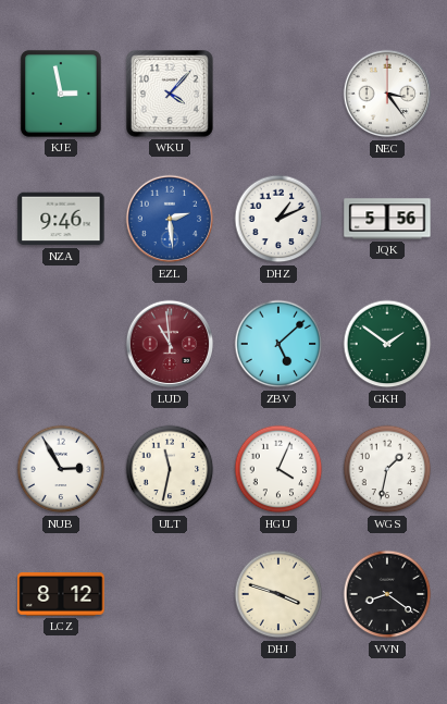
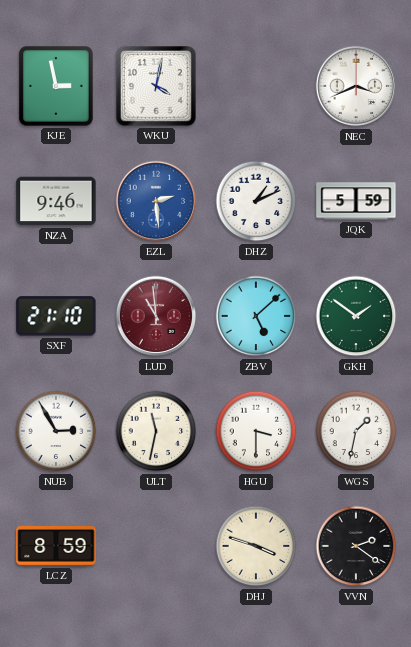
WKU: 4:07 -> 4:02
NEC: 3:24 -> 3:41
JQK: 5:56 -> 5:59
SXF: none -> 21:10
HGU: 4:04 -> 3:30
LCZ: 8:12 -> 8:59
VVN: 8:21 -> 2:21
